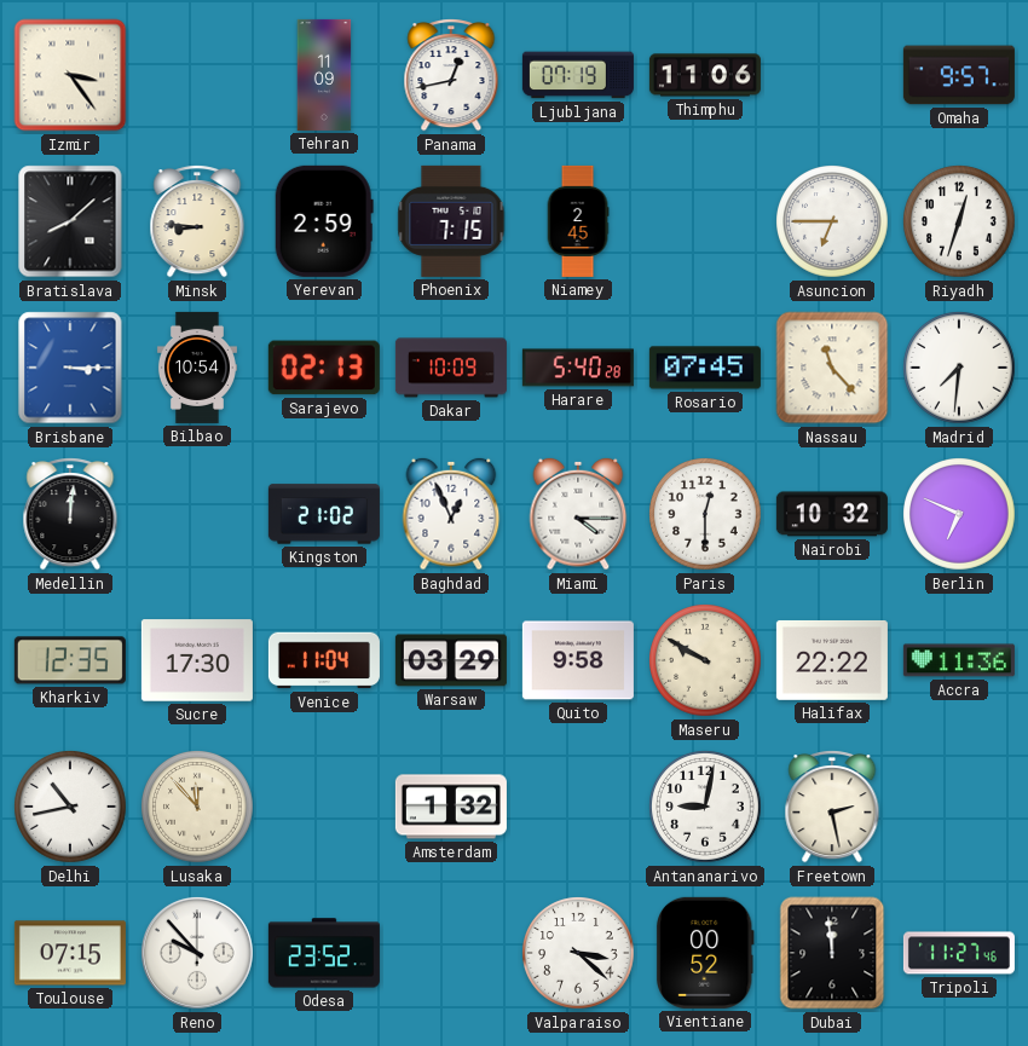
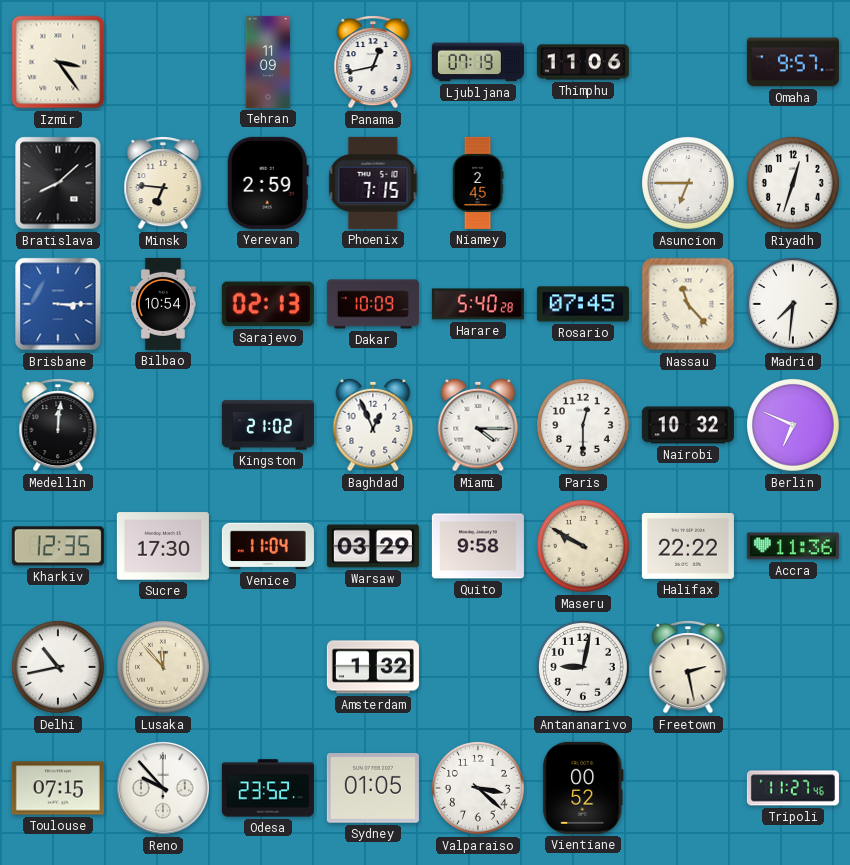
Minsk: 8:46 -> 6:46
Sydney: none -> 01:05
Dubai: 11:59 -> none
